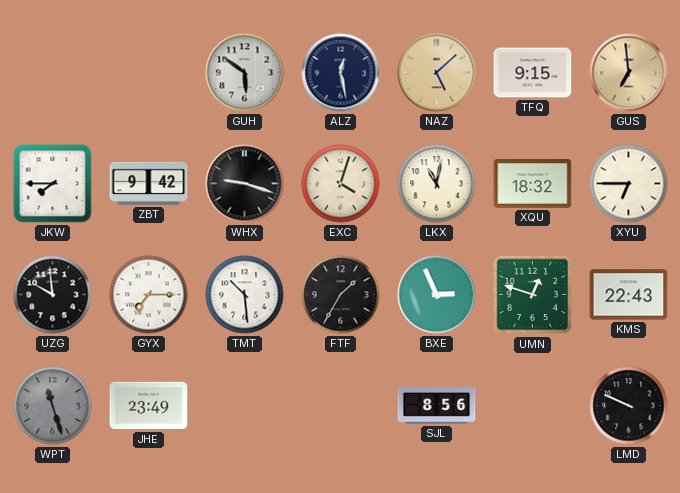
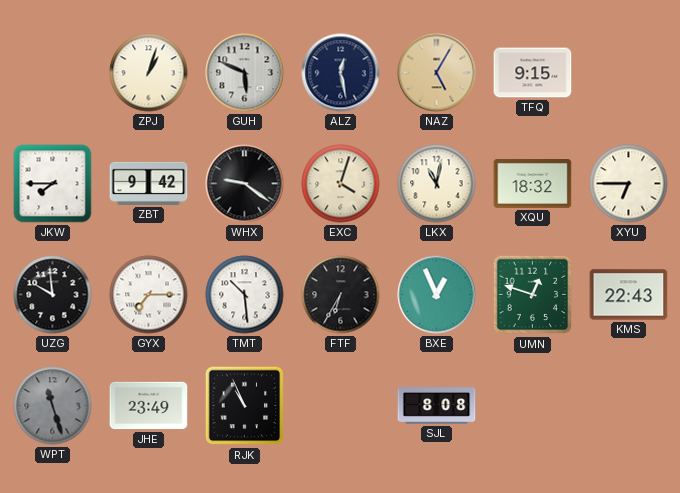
ZPJ: none -> 1:03
GUH: 5:51 -> 5:49
NAZ: 5:08 -> 5:05
GUS: 6:59 -> none
WHX: 9:18 -> 9:21
FTF: 1:35 -> 6:35
BXE: 2:56 -> 12:56
RJK: none -> 10:56
SJL: 8:56 -> 8:08
LMD: 9:49 -> none
